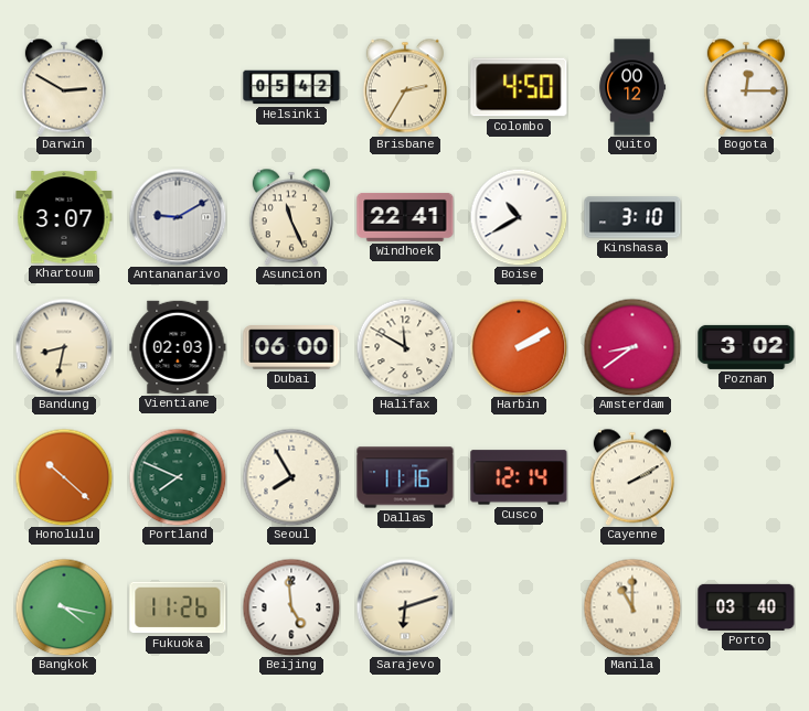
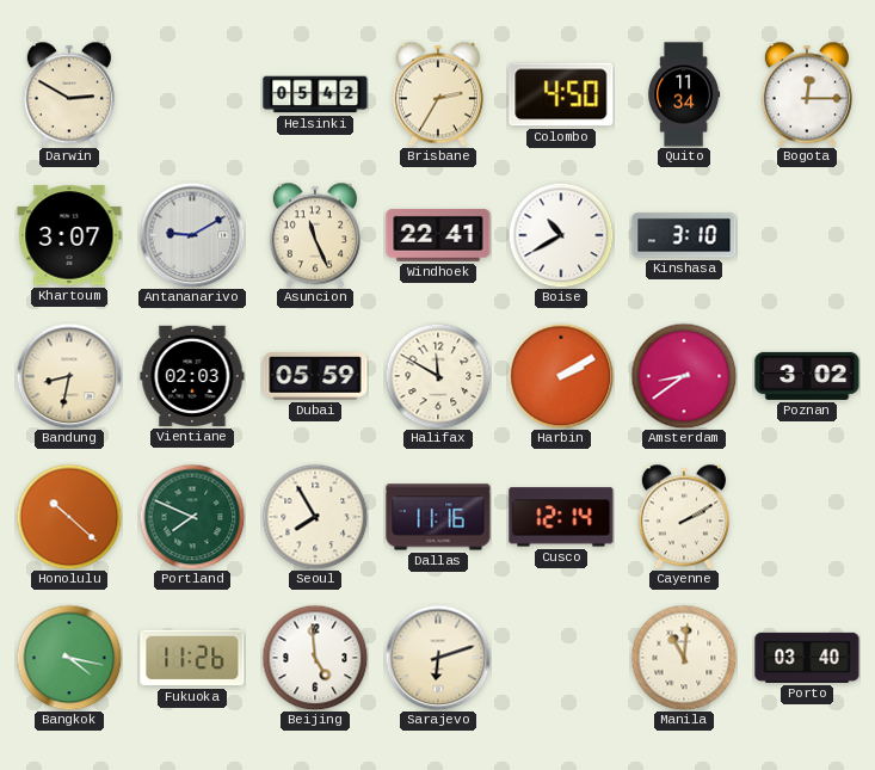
Quito: 00:12 -> 11:34
Dubai: 06:00 -> 05:59
Manila: 11:00 -> 11:01
